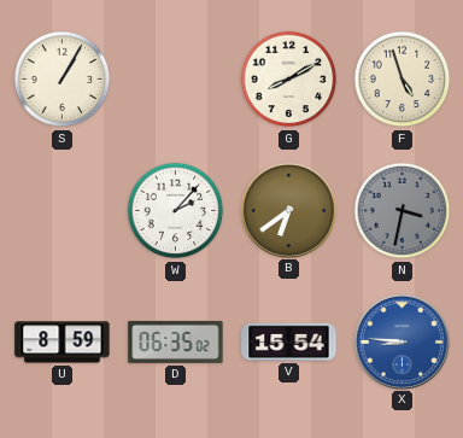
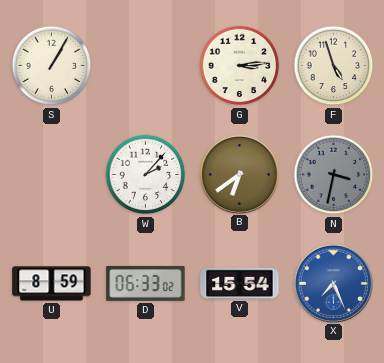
G: 8:10 -> 3:14
D: 06:35 -> 06:33
X: 8:46 -> 7:26
